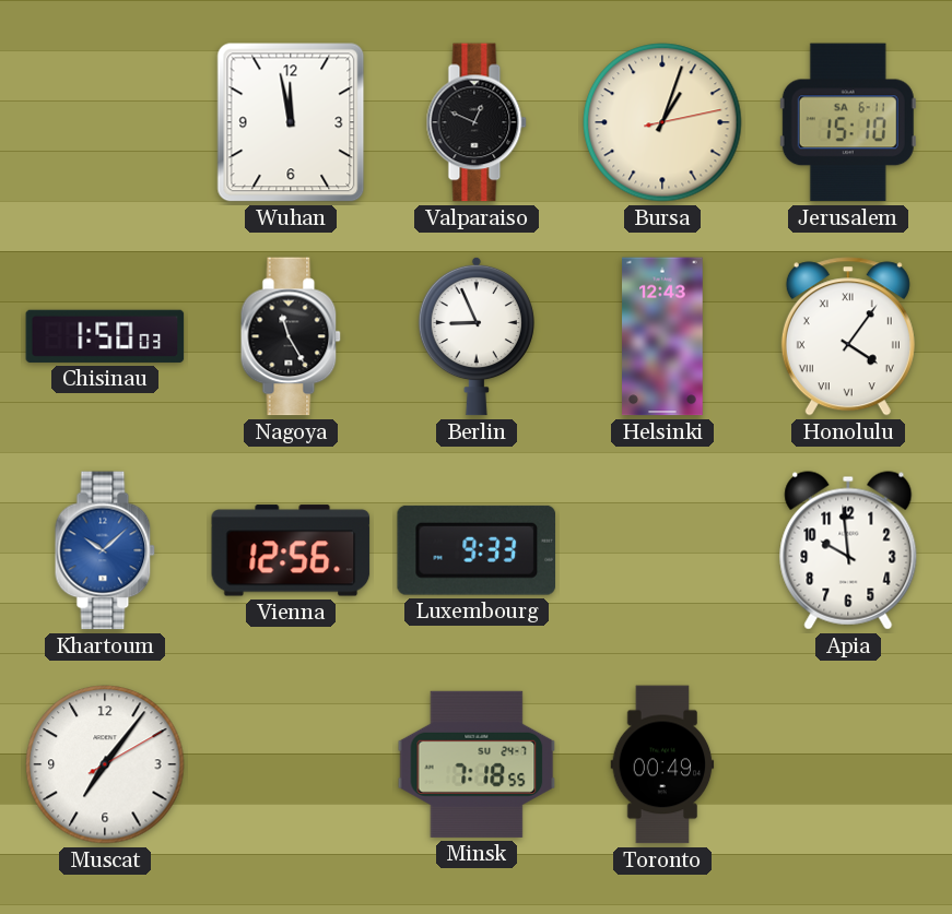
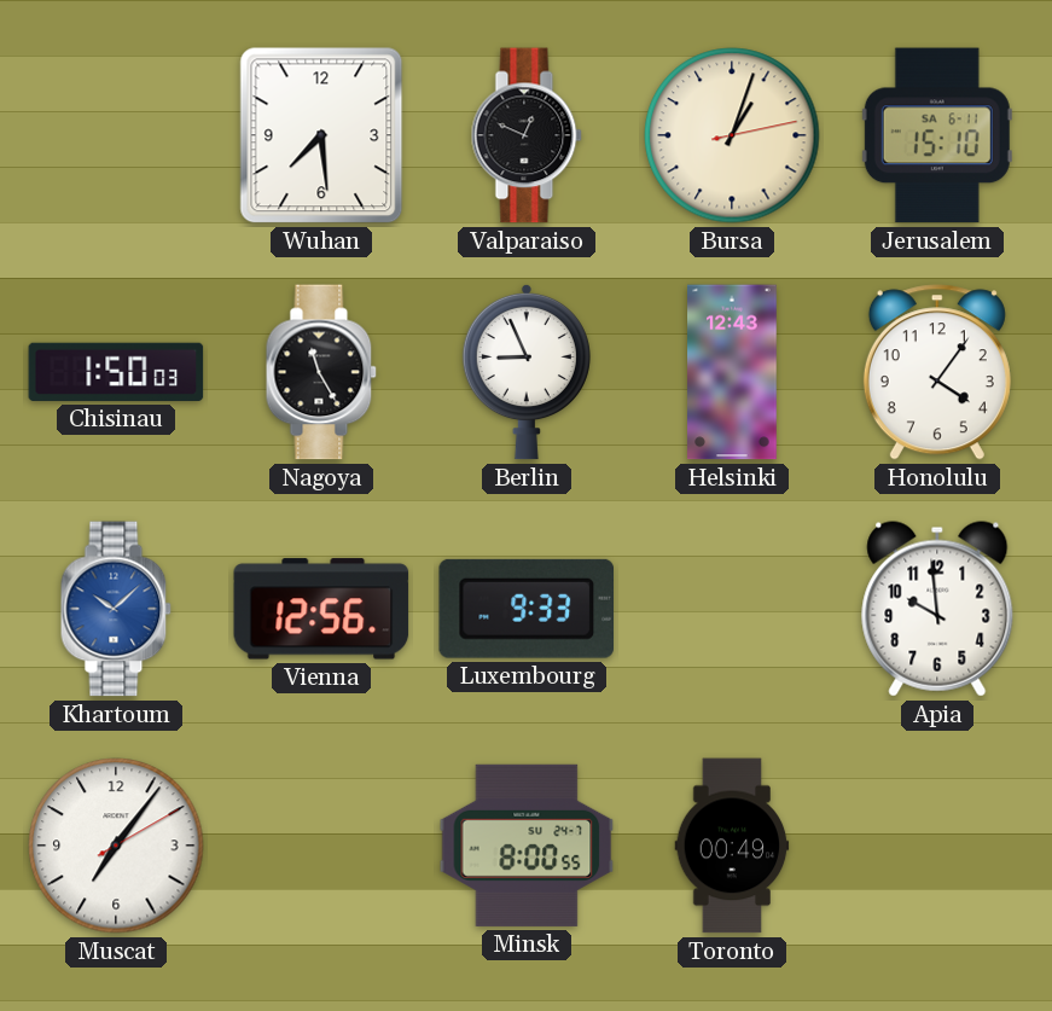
Wuhan: 11:58 -> 7:29
Honolulu numerals: Roman -> Arabic
Minsk: 7:18 -> 8:00
